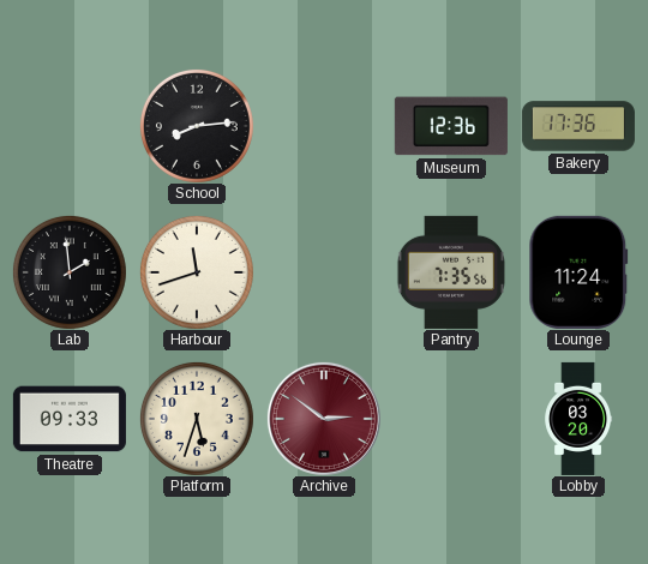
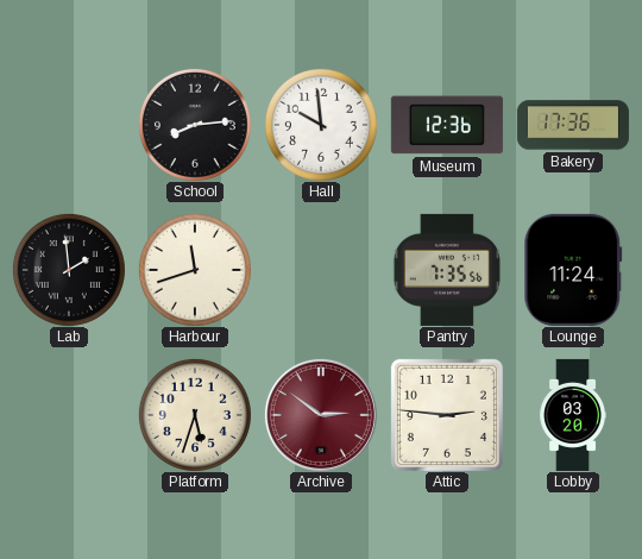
Hall: none -> 9:59
Theatre: 09:33 -> none
Attic: none -> 2:46
